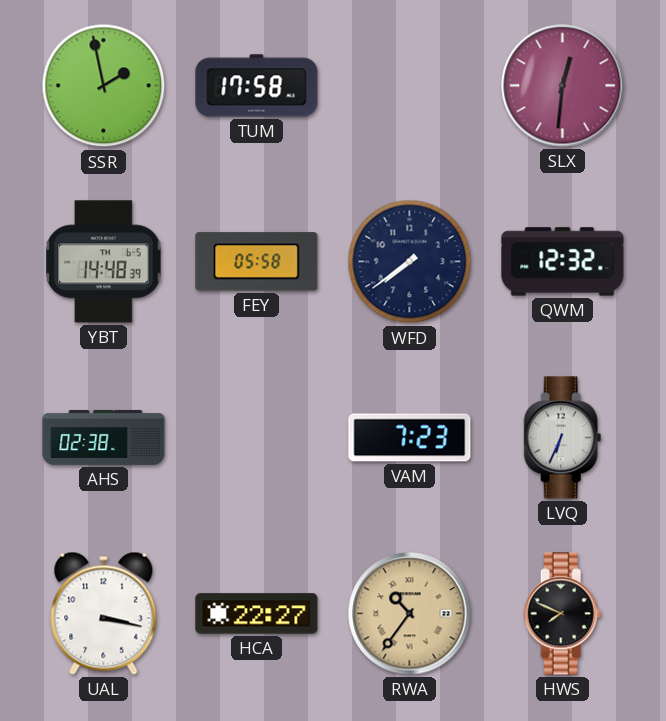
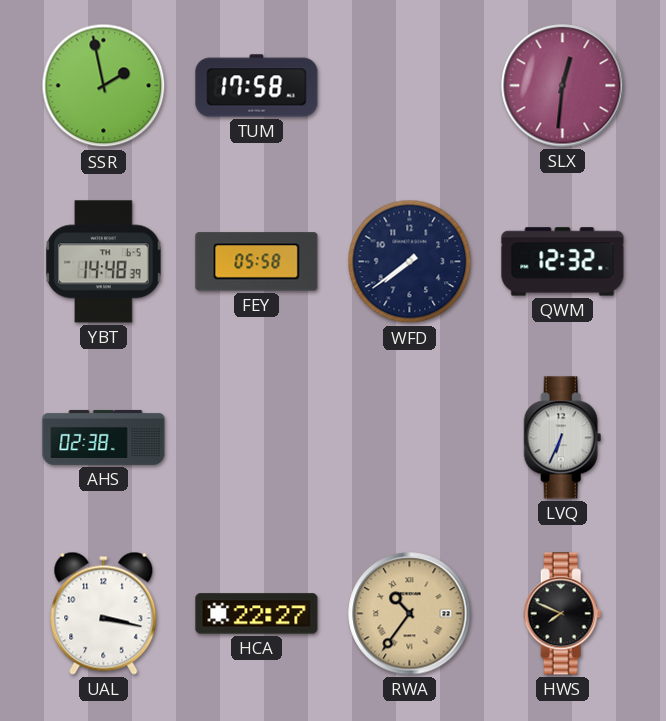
VAM: 7:23 -> none
